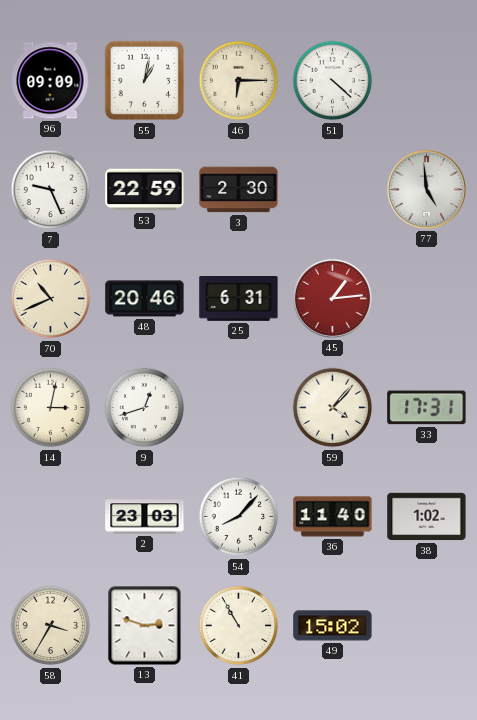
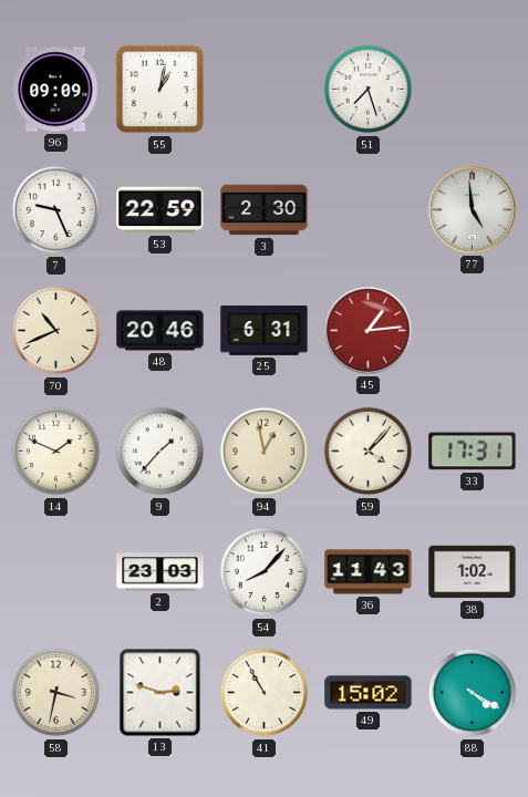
46: 6:15 -> none
51: 4:22 -> 7:27
14: 3:02 -> 1:49
9: 12:42 -> 1:37
94: none -> 12:58
36: 11:40 -> 11:43
58: 3:35 -> 3:32
88: none -> 4:20
